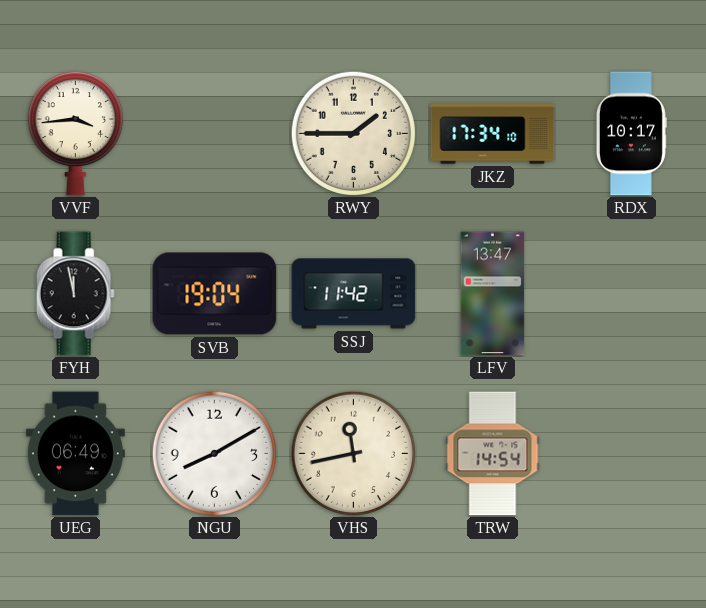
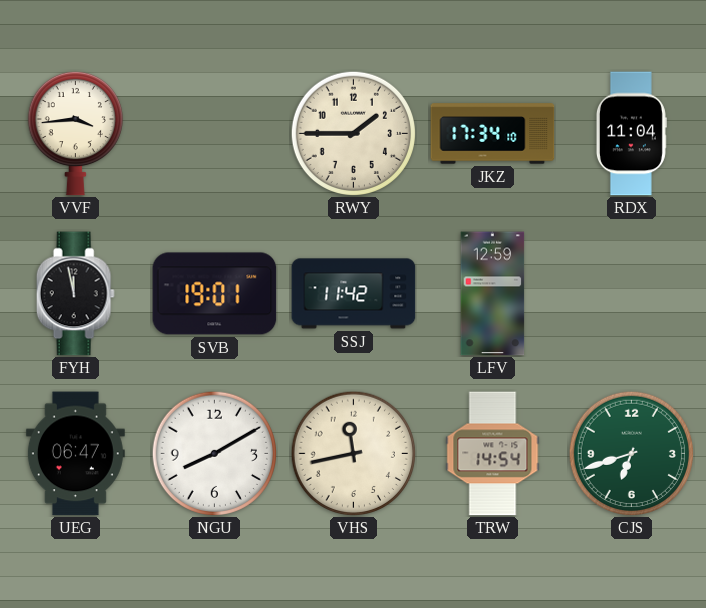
RDX: 10:17 -> 11:04
SVB: 19:04 -> 19:01
LFV: 13:47 -> 12:59
UEG: 06:49 -> 06:47
CJS: none -> 6:42
